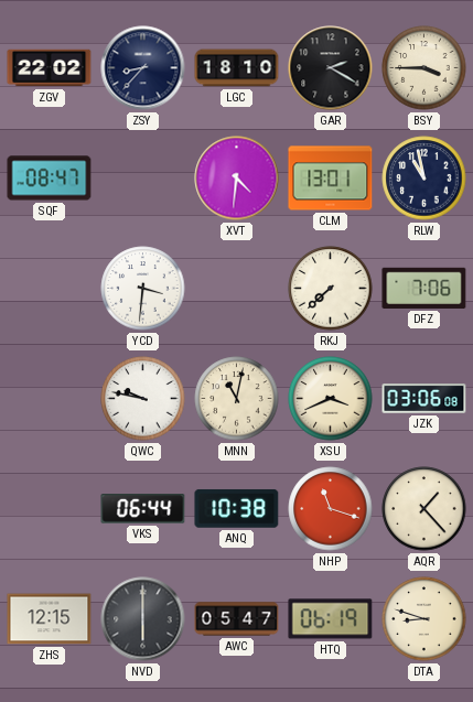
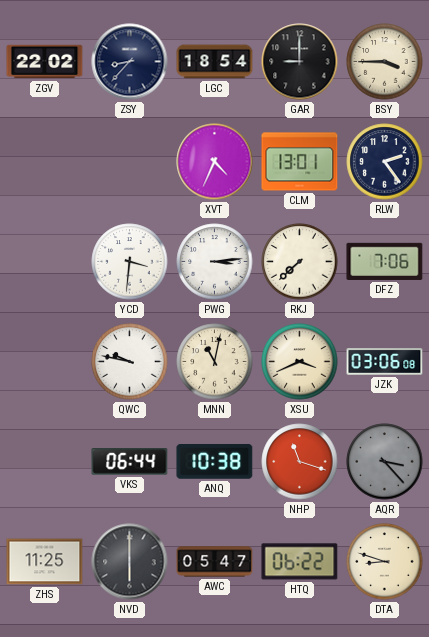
LGC: 18:10 -> 18:54
GAR: 2:20 -> 9:00
SQF: 08:47 -> none
XVT: 4:31 -> 4:34
RLW: 10:58 -> 2:24
PWG: none -> 3:14
AQR: 1:23 -> 3:23
AQR dial: cream -> grey
ZHS: 12:15 -> 11:25
HTQ: 06:19 -> 06:22
